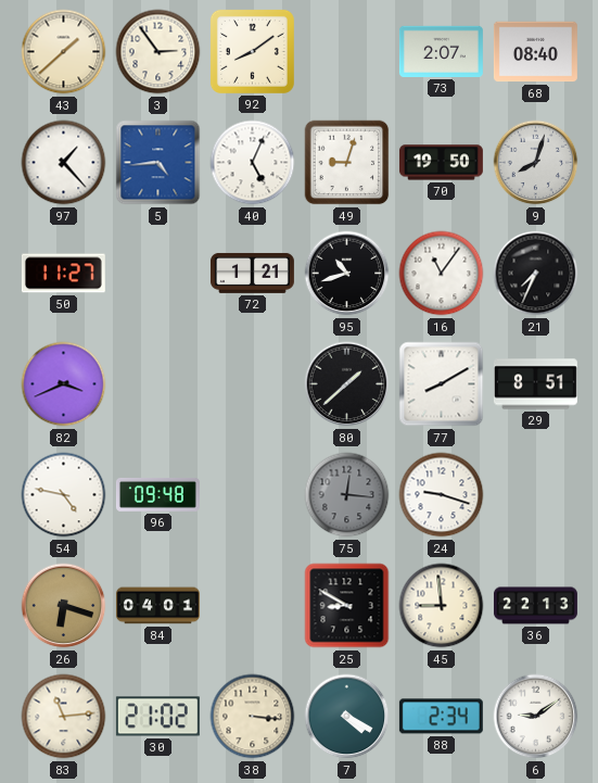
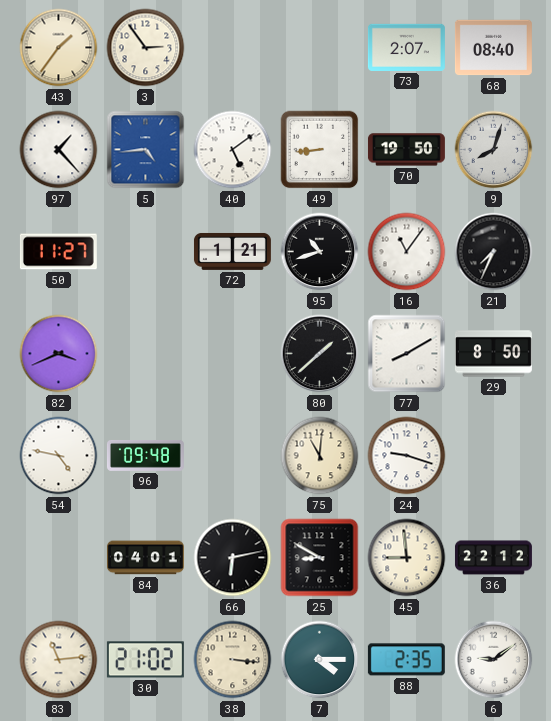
43: 1:38 -> 1:36
92: 8:09 -> none
40: 5:04 -> 5:09
49: 9:03 -> 8:44
29: 8:51 -> 8:50
75: 12:16 -> 11:01
75 dial: grey -> cream
26: 6:18 -> none
66: none -> 6:13
36: 22:13 -> 22:12
7: 4:20 -> 4:15
88: 2:34 -> 2:35
